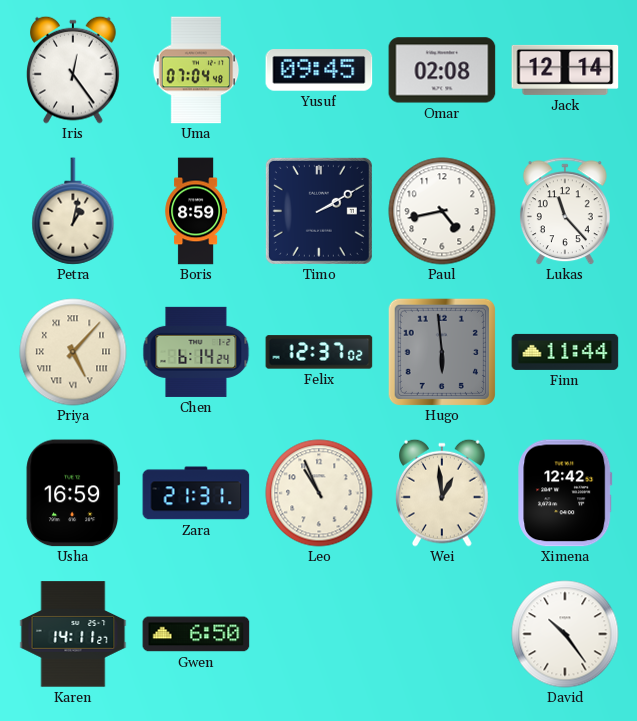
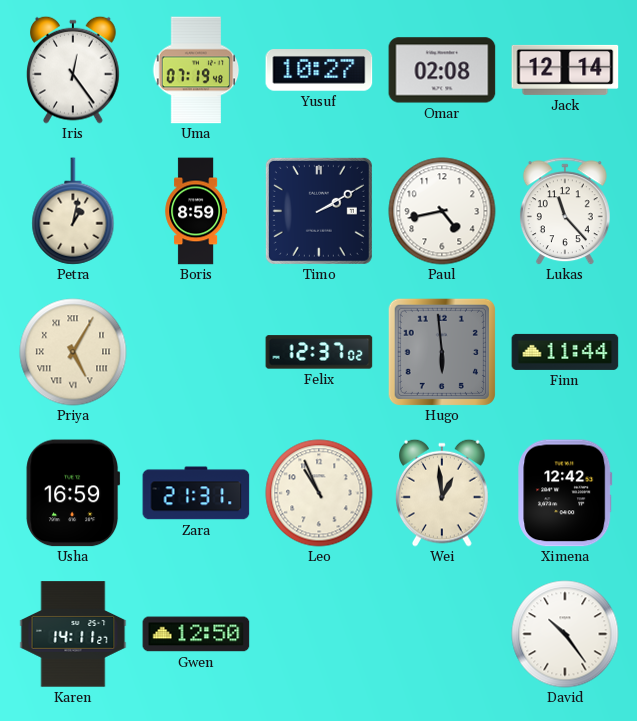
Uma: 07:04 -> 07:19
Yusuf: 09:45 -> 10:27
Priya: 5:07 -> 5:05
Chen: 6:14 -> none
Gwen: 6:50 -> 12:50
